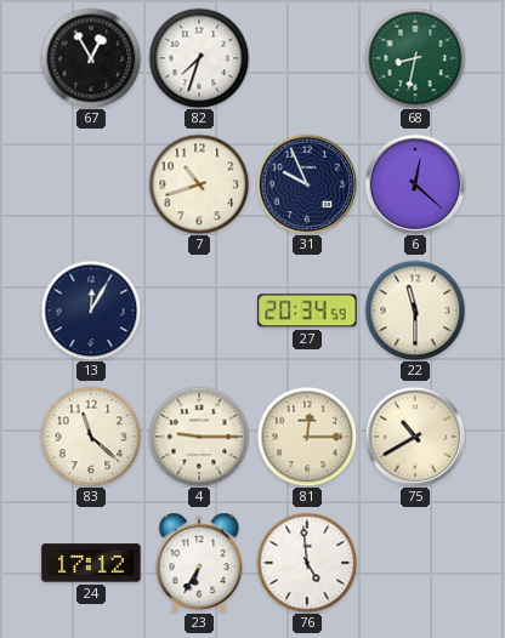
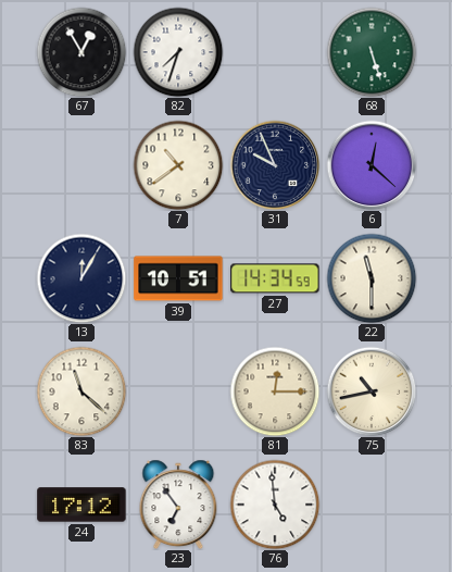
68: 8:32 -> 5:27
7: 10:42 -> 10:39
39: none -> 10:51
27: 20:34 -> 14:34
4: 9:15 -> none
75: 10:40 -> 10:43
23: 6:35 -> 6:54
